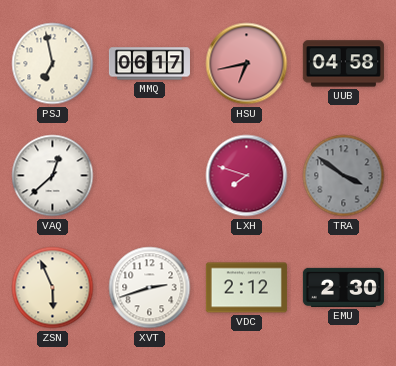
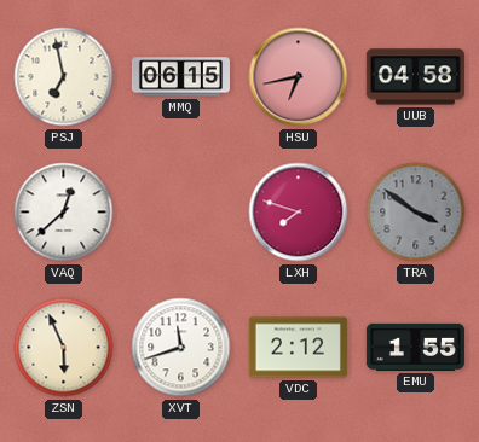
MMQ: 06:17 -> 06:15
XVT: 2:42 -> 11:42
EMU: 2:30 -> 1:55
